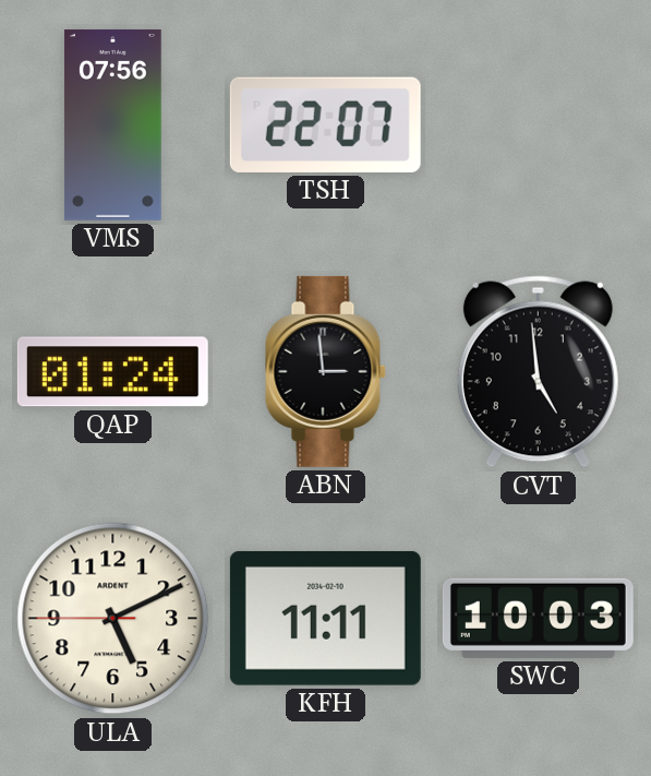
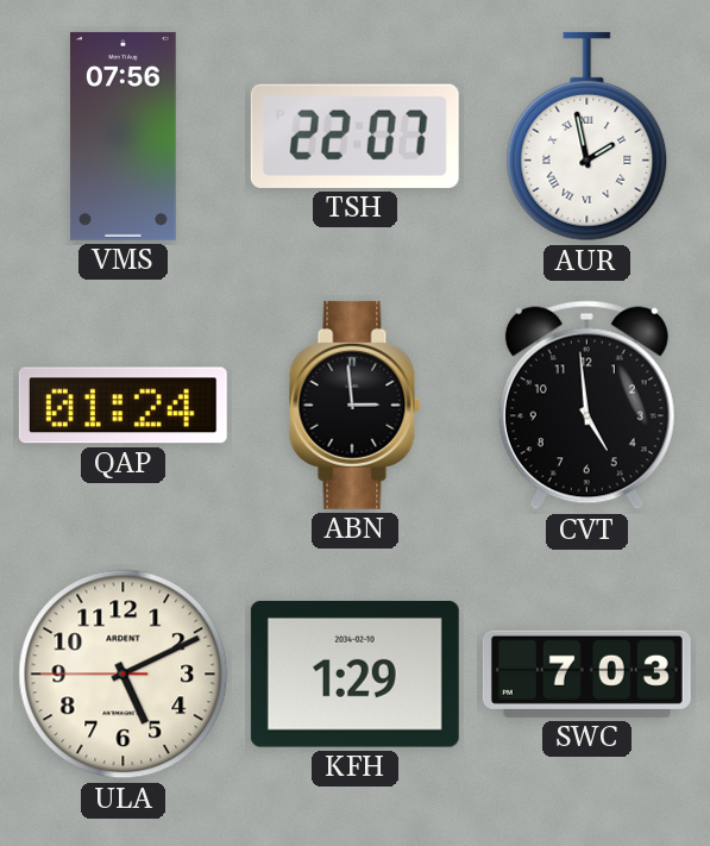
AUR: none -> 1:58
KFH: 11:11 -> 1:29
SWC: 10:03 -> 7:03
